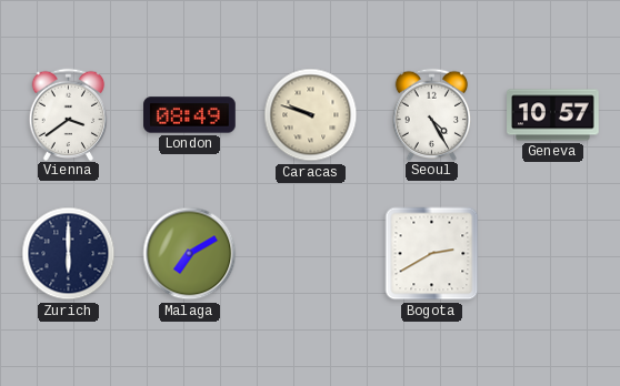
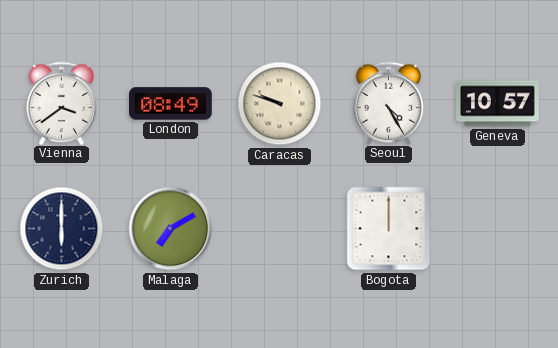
Bogota: 2:40 -> 12:00
